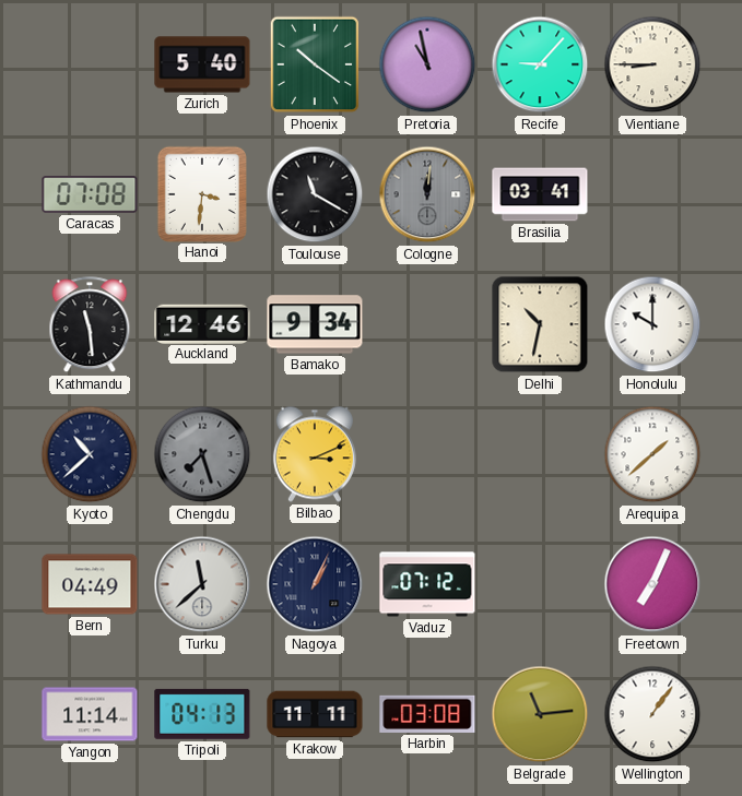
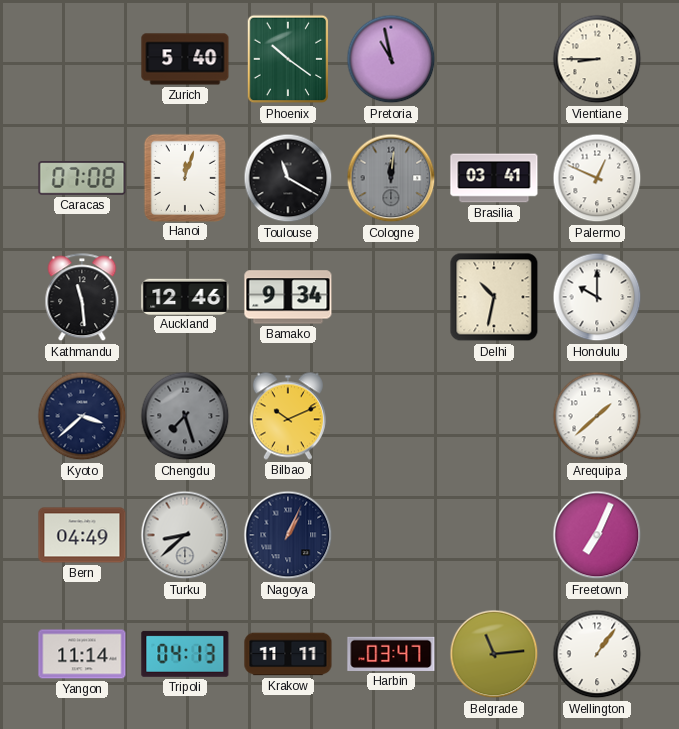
Recife: 9:07 -> none
Hanoi: 3:31 -> 12:03
Palermo: none -> 12:49
Kyoto: 10:38 -> 3:38
Bilbao: 3:11 -> 10:11
Turku: 11:38 -> 8:38
Vaduz: 07:12 -> none
Harbin: 03:08 -> 03:47
